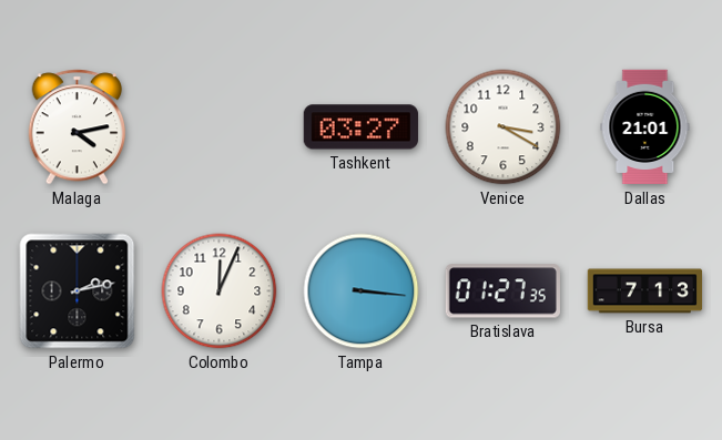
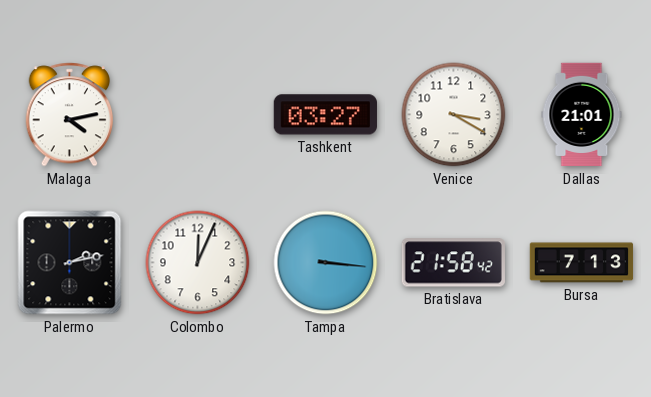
Bratislava: 01:27 -> 21:58
